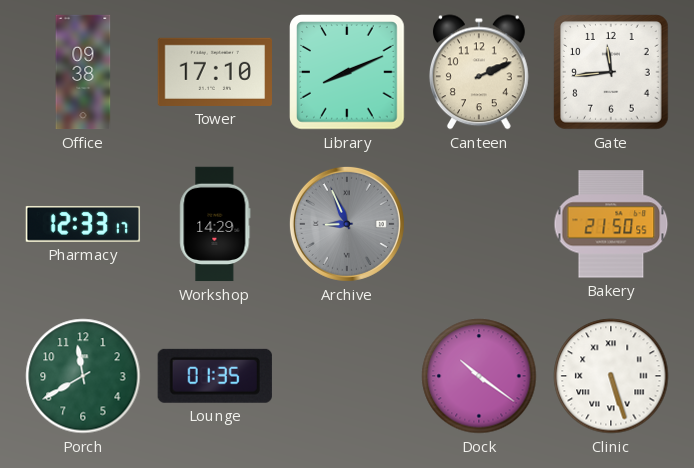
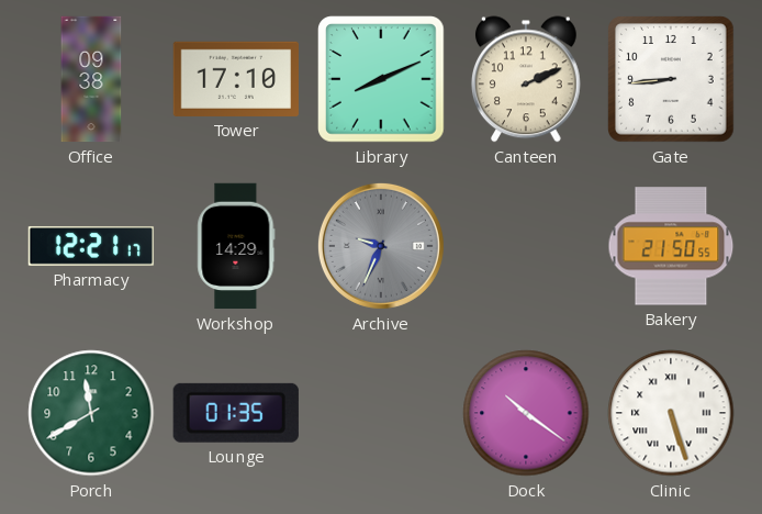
Gate: 11:44 -> 8:44
Pharmacy: 12:33 -> 12:21
Archive: 8:56 -> 9:34
